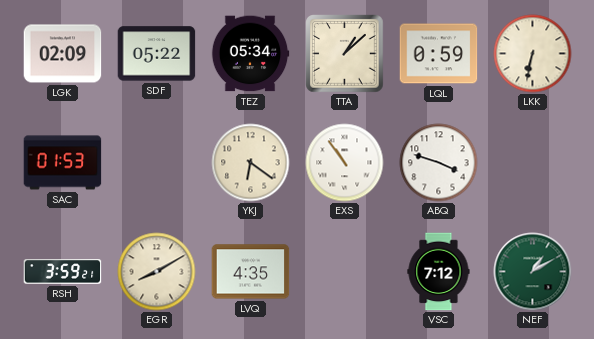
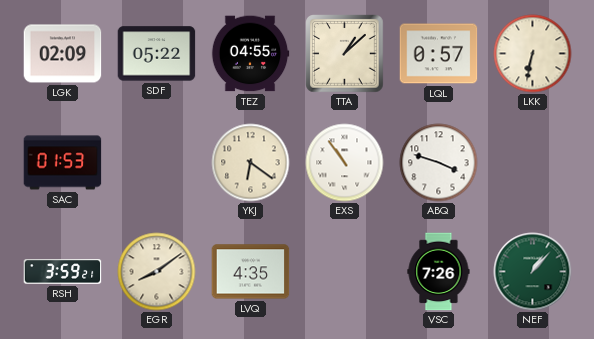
TEZ: 05:34 -> 04:55
LQL: 0:59 -> 0:57
EGR: 8:10 -> 8:09
VSC: 7:12 -> 7:26
NEF: 1:10 -> 1:07
